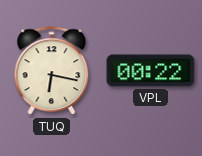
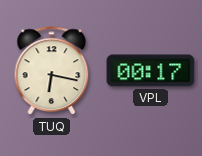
VPL: 00:22 -> 00:17
